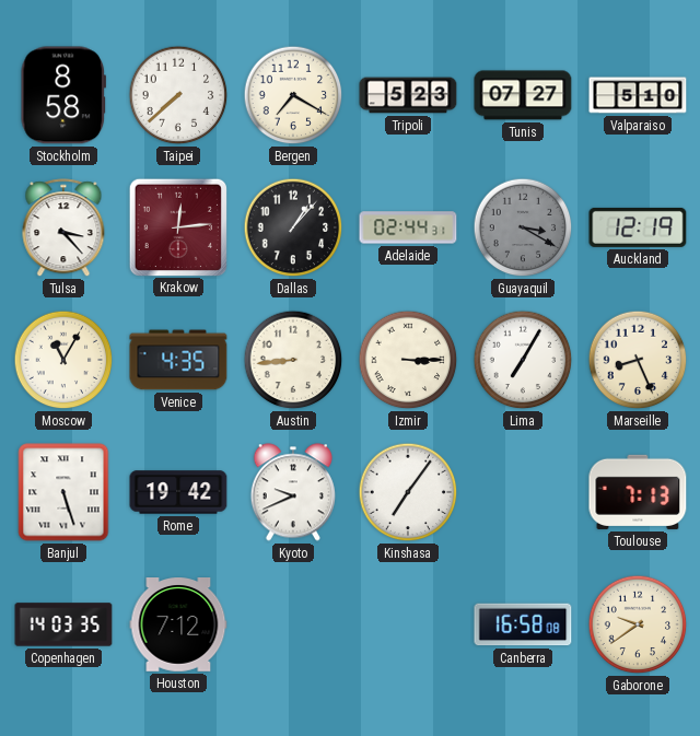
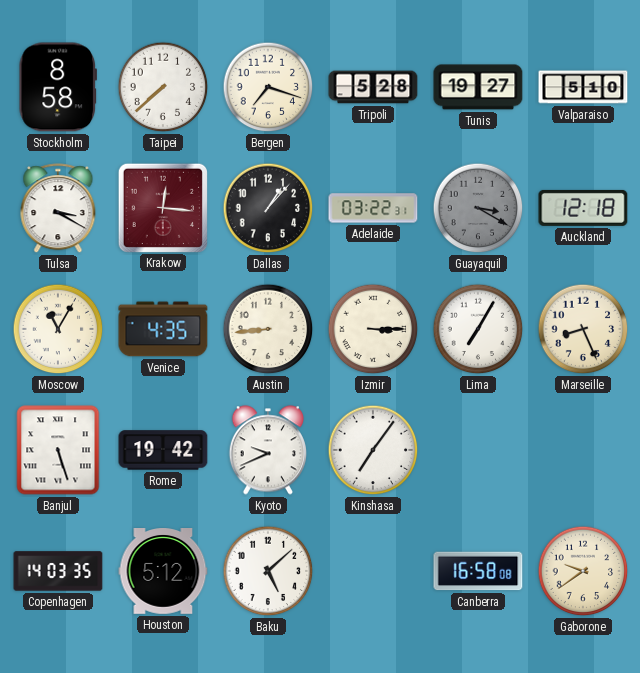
Bergen: 7:20 -> 7:18
Tripoli: 5:23 -> 5:28
Tunis: 07:27 -> 19:27
Tulsa: 3:23 -> 3:20
Krakow: 12:14 -> 12:16
Adelaide: 02:44 -> 03:22
Auckland: 12:19 -> 12:18
Toulouse: 7:13 -> none
Houston: 7:12 -> 5:12
Baku: none -> 5:08
